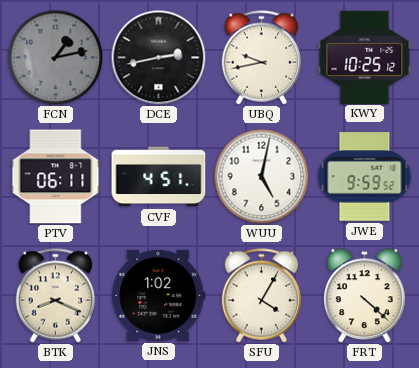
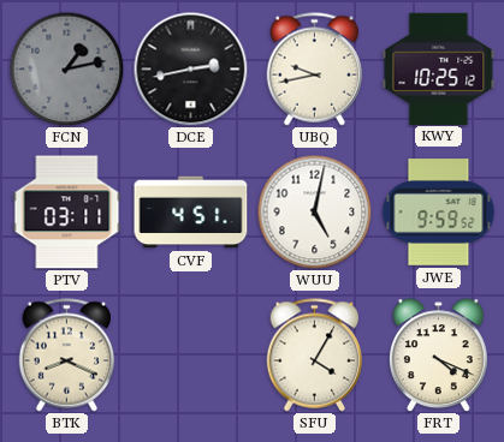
PTV: 06:11 -> 03:11
JNS: 1:02 -> none
FRT: 4:22 -> 4:19
